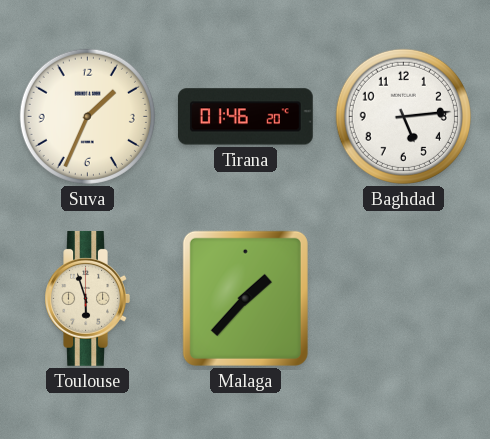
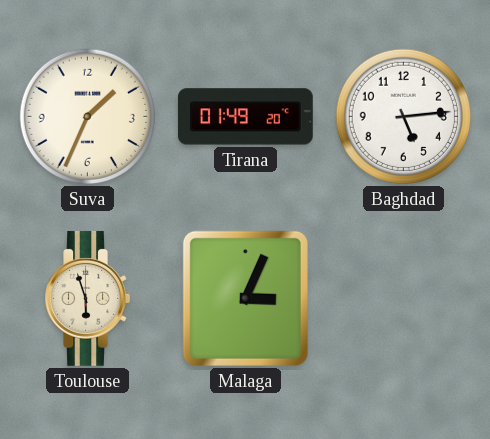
Tirana: 01:46 -> 01:49
Malaga: 1:37 -> 3:04
